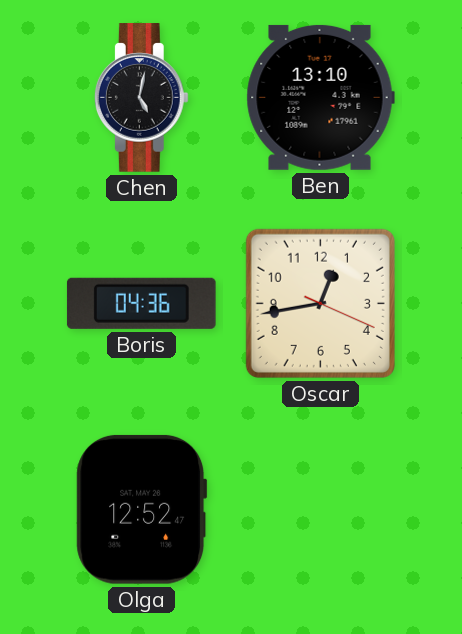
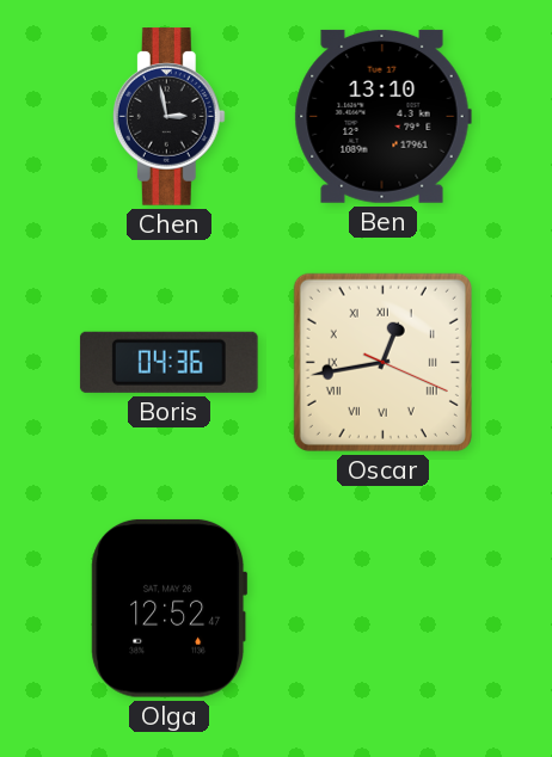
Chen: 5:02 -> 2:58
Oscar numerals: Arabic -> Roman
